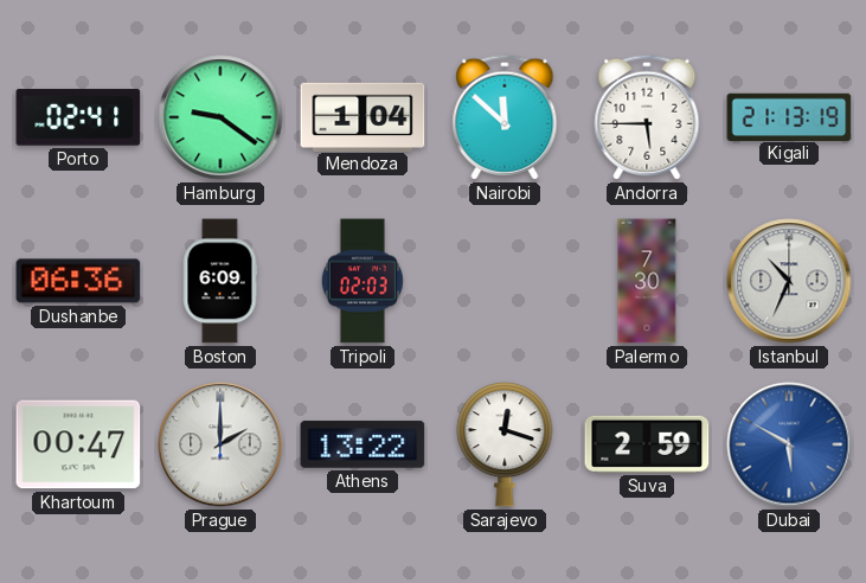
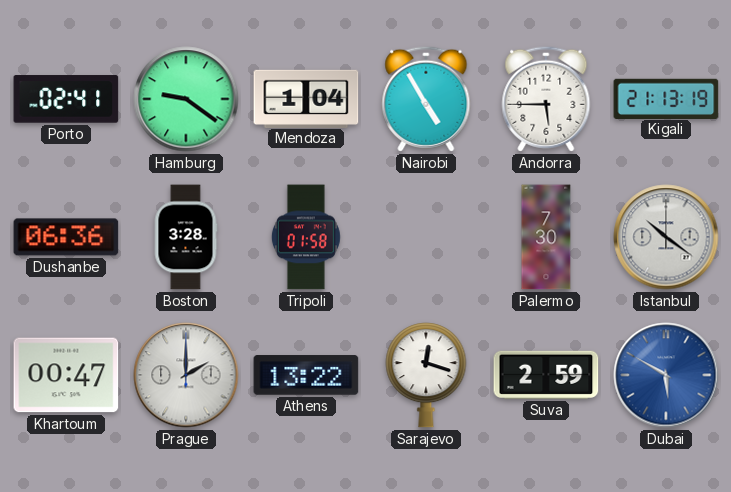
Nairobi: 11:52 -> 4:55
Boston: 6:09 -> 3:28
Tripoli: 02:03 -> 01:58
Istanbul: 10:34 -> 10:21
